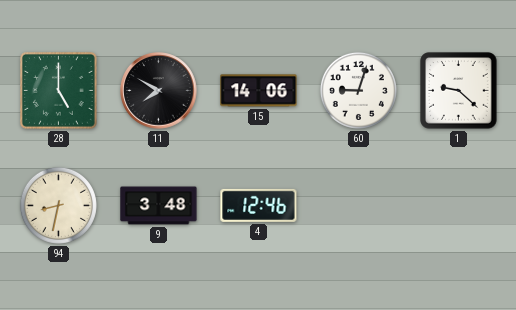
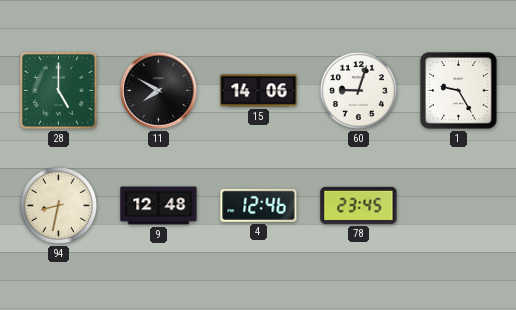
1: 9:22 -> 9:25
9: 3:48 -> 12:48
78: none -> 23:45
